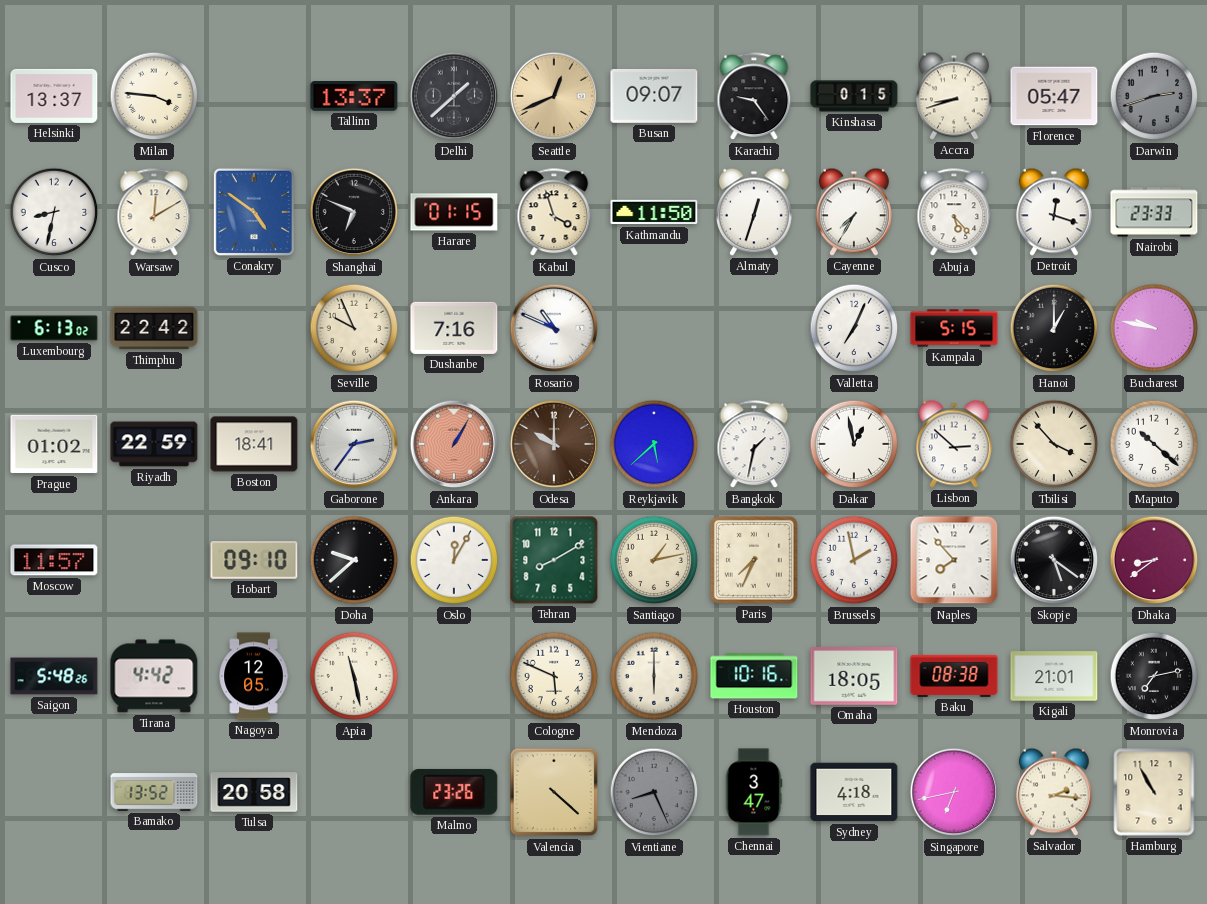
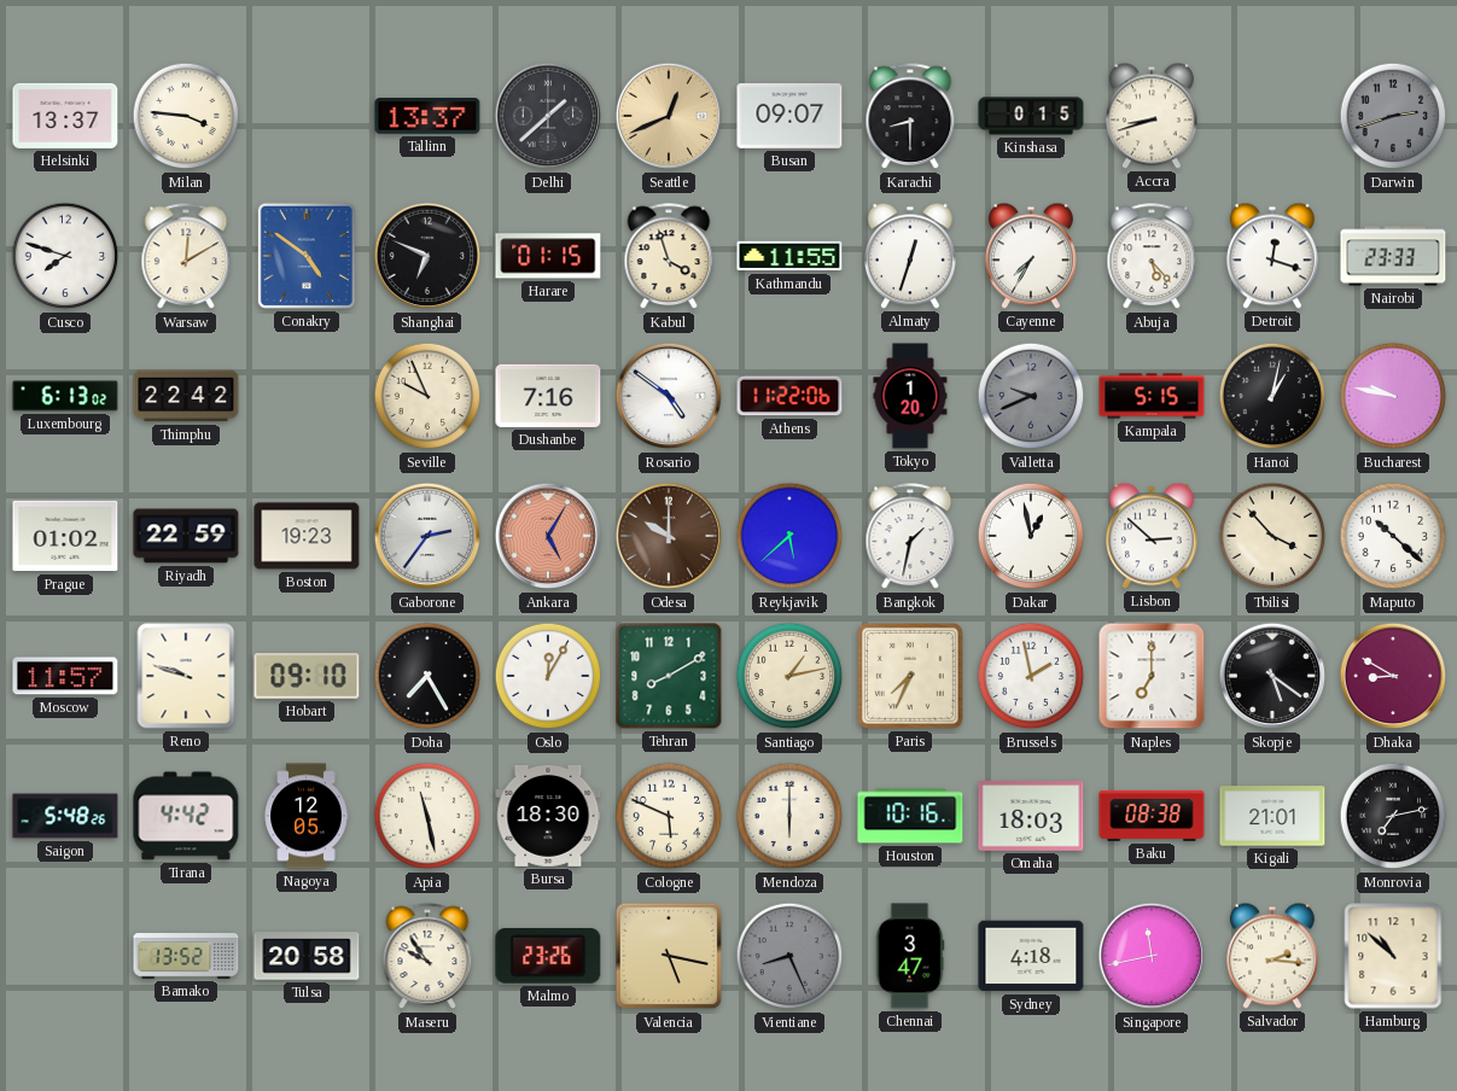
Karachi: 9:24 -> 8:30
Florence: 05:47 -> none
Cusco: 8:32 -> 7:48
Kathmandu: 11:50 -> 11:55
Rosario: 10:49 -> 4:51
Athens: none -> 11:22
Tokyo: none -> 1:20
Valletta: 7:04 -> 9:41
Valletta dial: white -> grey
Hanoi: 1:00 -> 1:02
Boston: 18:41 -> 19:23
Ankara: 1:05 -> 5:05
Reno: none -> 9:48
Doha: 9:38 -> 7:25
Naples: 7:53 -> 7:00
Dhaka: 8:39 -> 8:50
Bursa: none -> 18:30
Omaha: 18:05 -> 18:03
Maseru: none -> 9:54
Valencia: 4:22 -> 5:17
Singapore: 6:43 -> 11:43
Hamburg: 10:55 -> 10:52
